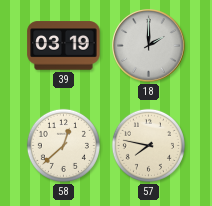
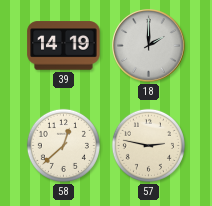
39: 03:19 -> 14:19
57: 7:47 -> 2:47
